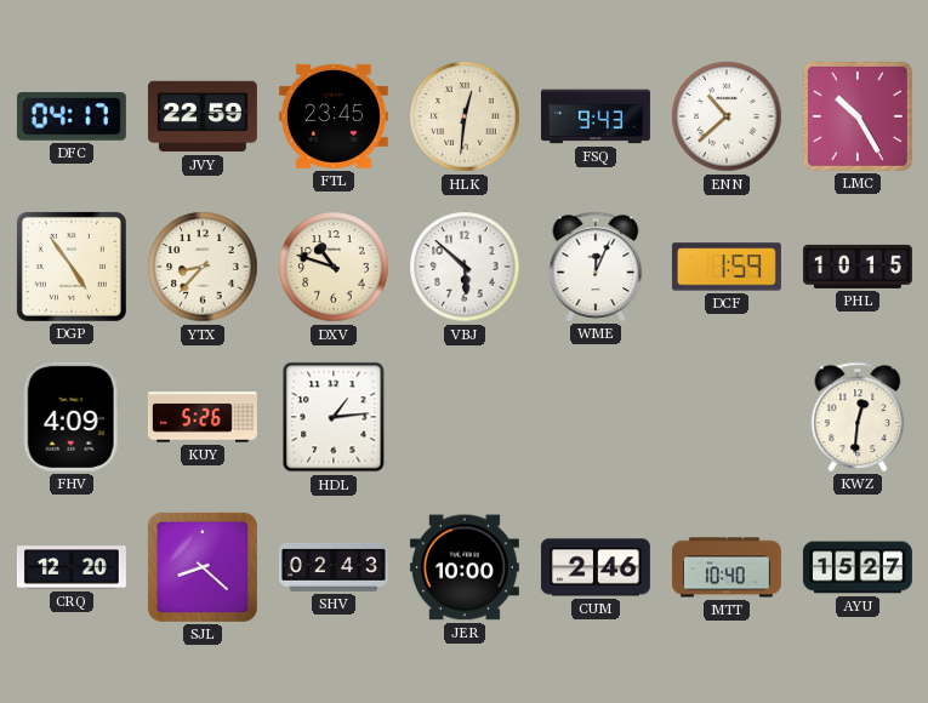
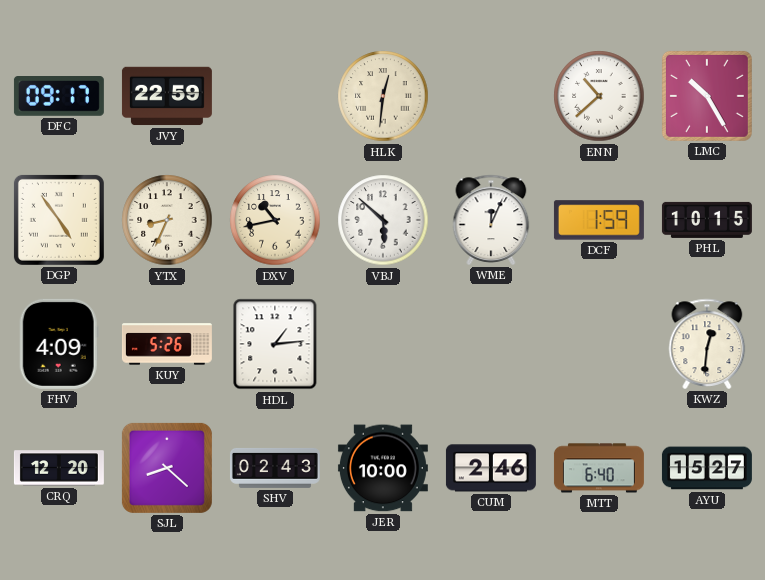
DFC: 04:17 -> 09:17
FTL: 23:45 -> none
FSQ: 9:43 -> none
YTX: 8:37 -> 8:34
DXV: 10:48 -> 10:43
MTT: 10:40 -> 6:40
